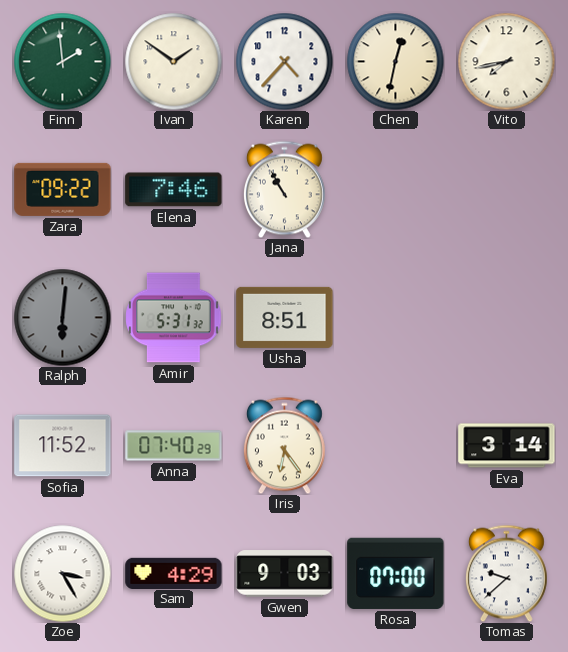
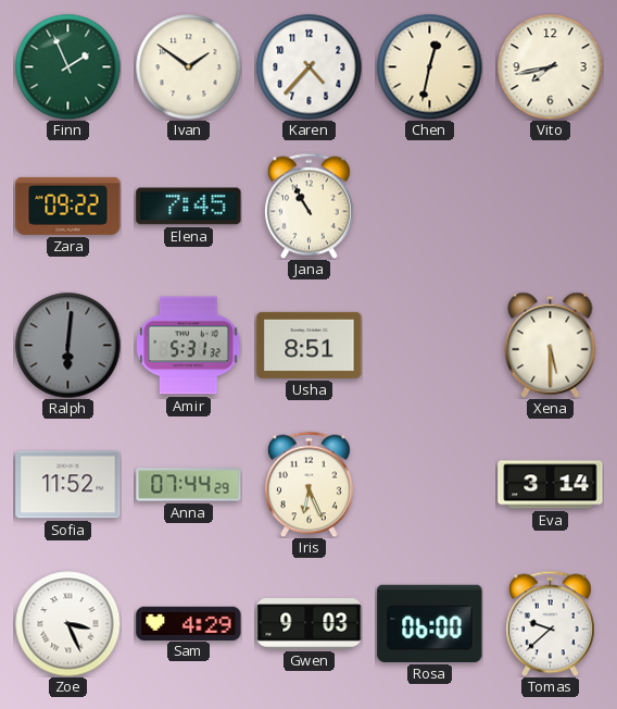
Finn: 1:59 -> 1:56
Elena: 7:46 -> 7:45
Xena: none -> 5:30
Anna: 07:40 -> 07:44
Iris: 6:24 -> 6:26
Zoe: 3:25 -> 3:26
Rosa: 07:00 -> 06:00
